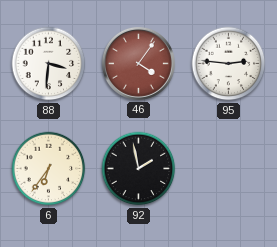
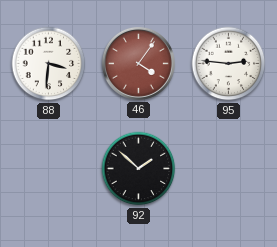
6: 6:36 -> none
92: 1:58 -> 1:52
